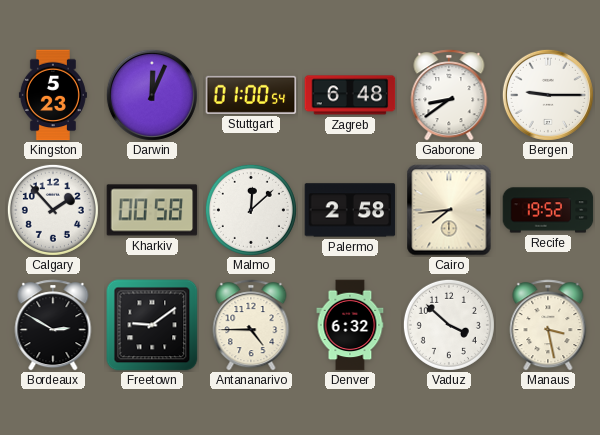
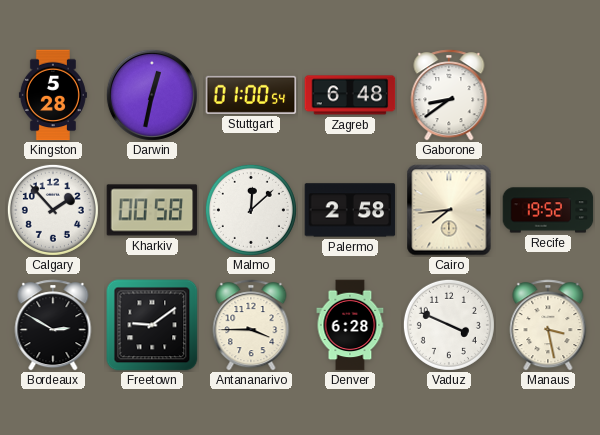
Kingston: 5:23 -> 5:28
Darwin: 12:04 -> 12:32
Bergen: 9:15 -> none
Antananarivo: 4:45 -> 3:45
Denver: 6:32 -> 6:28
Vaduz: 3:52 -> 3:49
